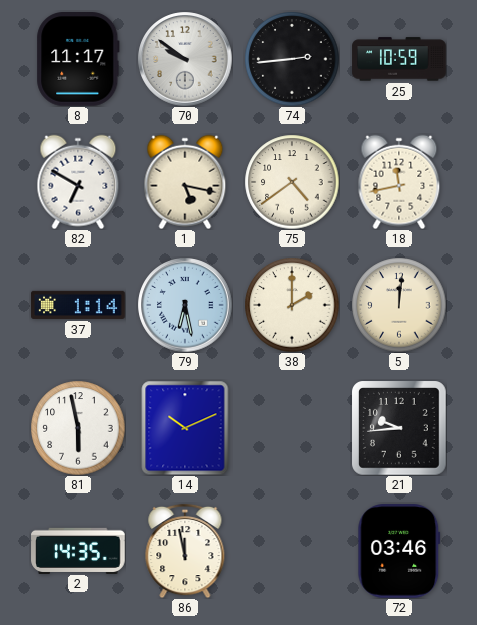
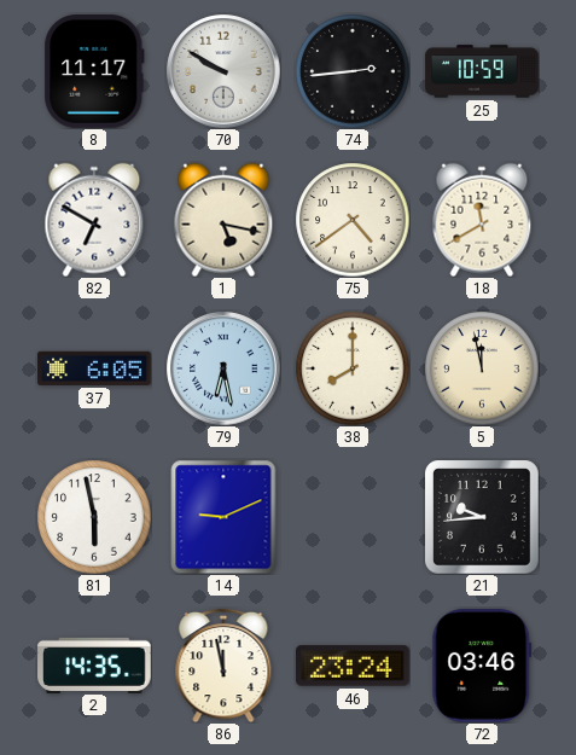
70: 9:51 -> 9:50
18: 11:43 -> 11:40
37: 1:14 -> 6:05
38: 2:00 -> 8:00
5: 12:01 -> 11:58
14: 10:11 -> 9:11
46: none -> 23:24
